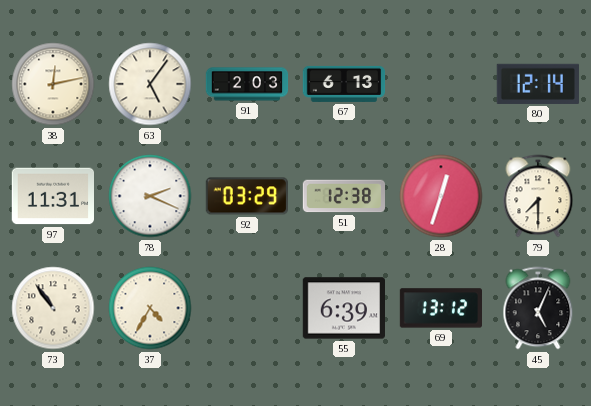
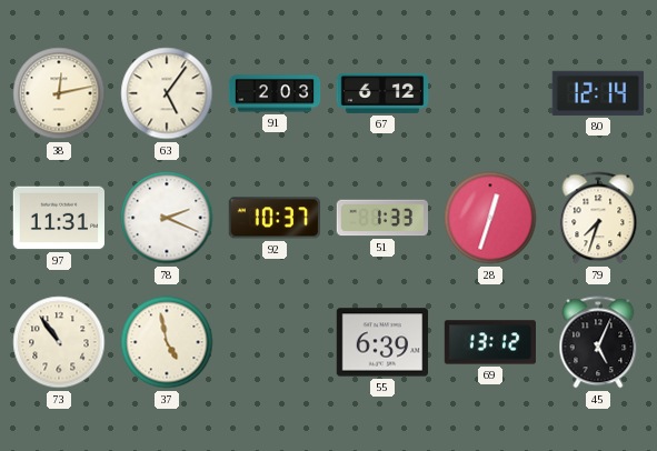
67: 6:13 -> 6:12
92: 03:29 -> 10:37
51: 12:38 -> 1:33
79: 7:30 -> 7:33
37: 4:35 -> 4:58
